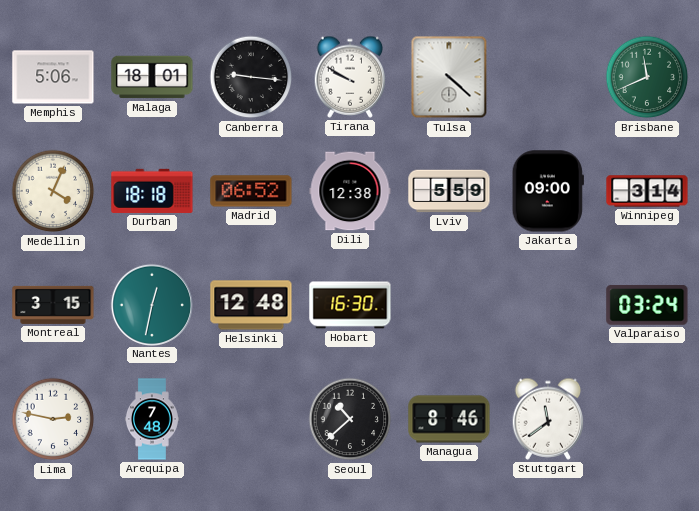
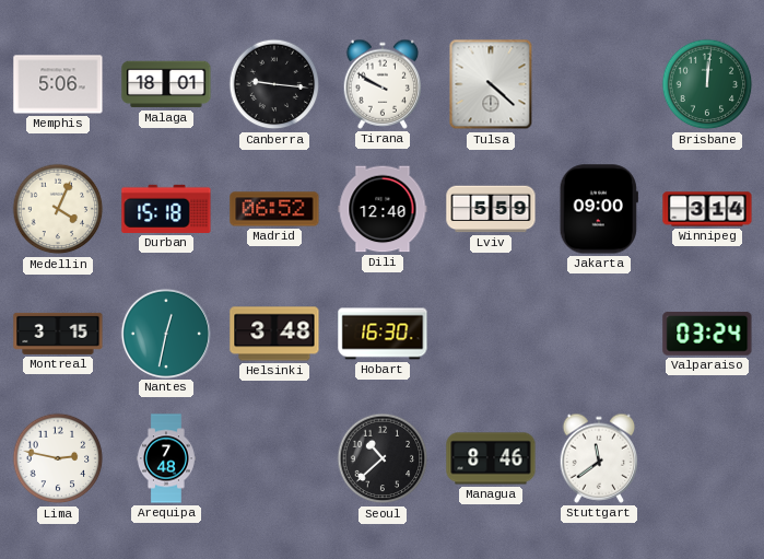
Brisbane: 11:41 -> 12:01
Durban: 18:18 -> 15:18
Dili: 12:38 -> 12:40
Helsinki: 12:48 -> 3:48
